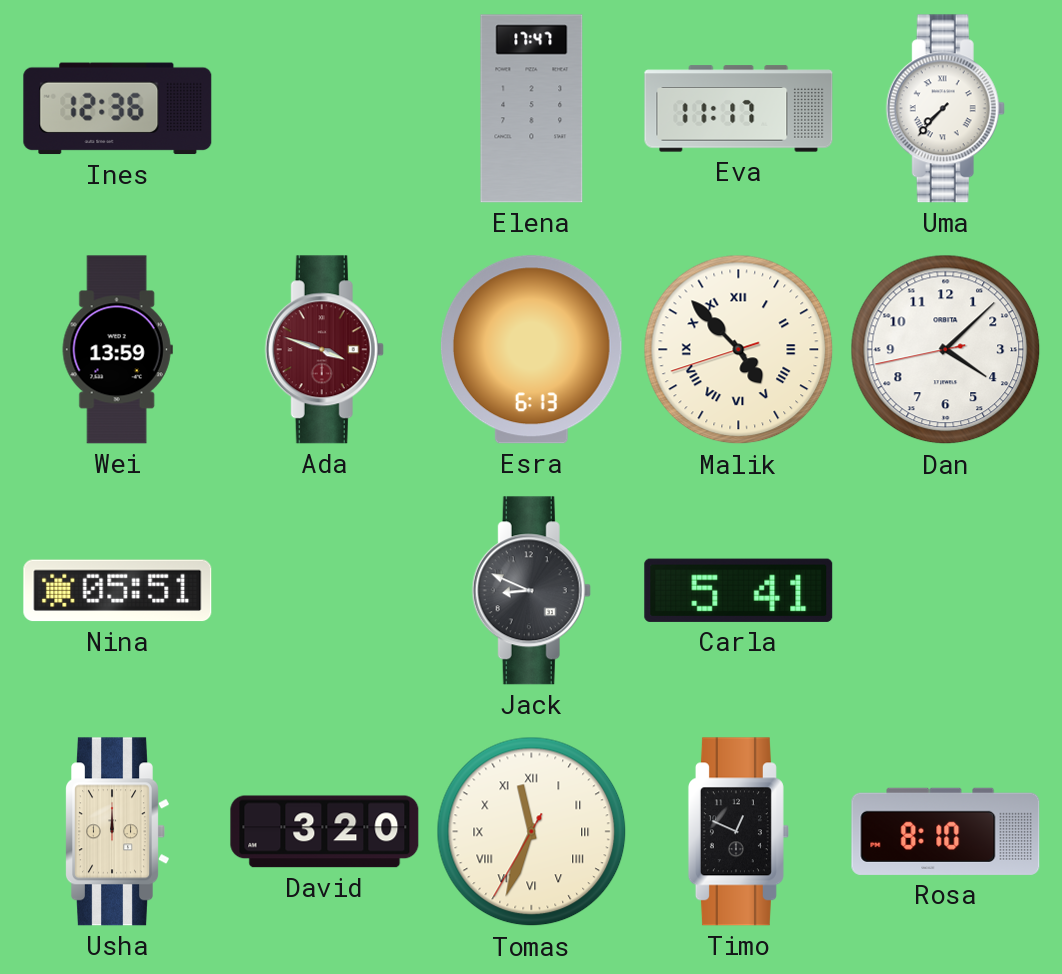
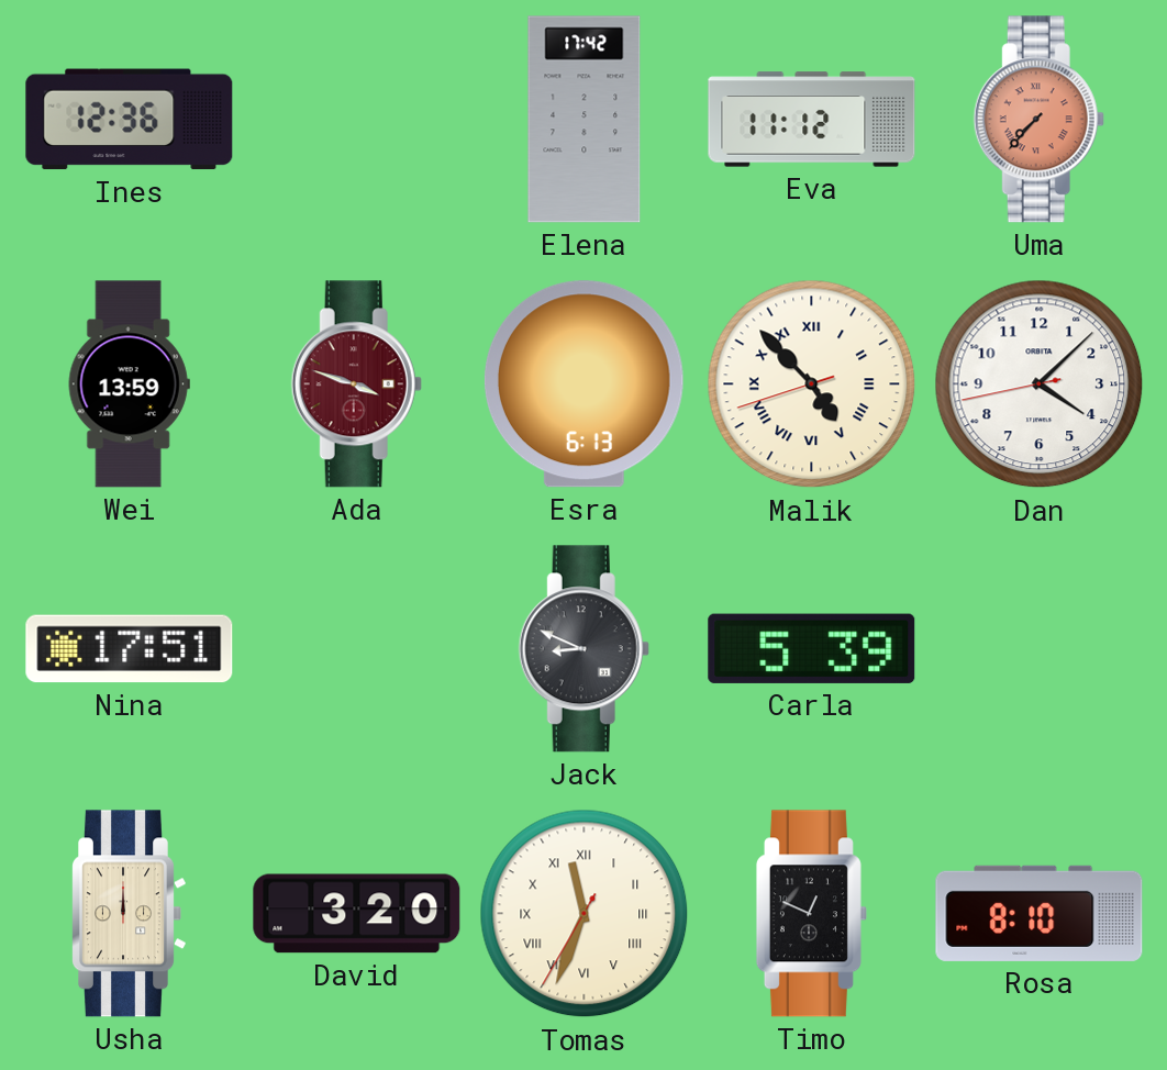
Elena: 17:47 -> 17:42
Eva: 11:17 -> 11:12
Uma dial: white -> salmon
Nina: 05:51 -> 17:51
Carla: 5:41 -> 5:39
